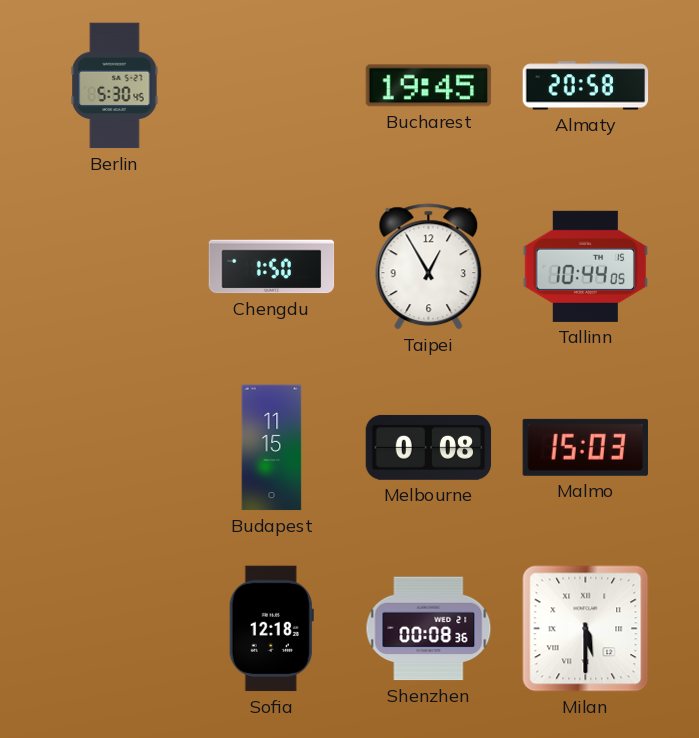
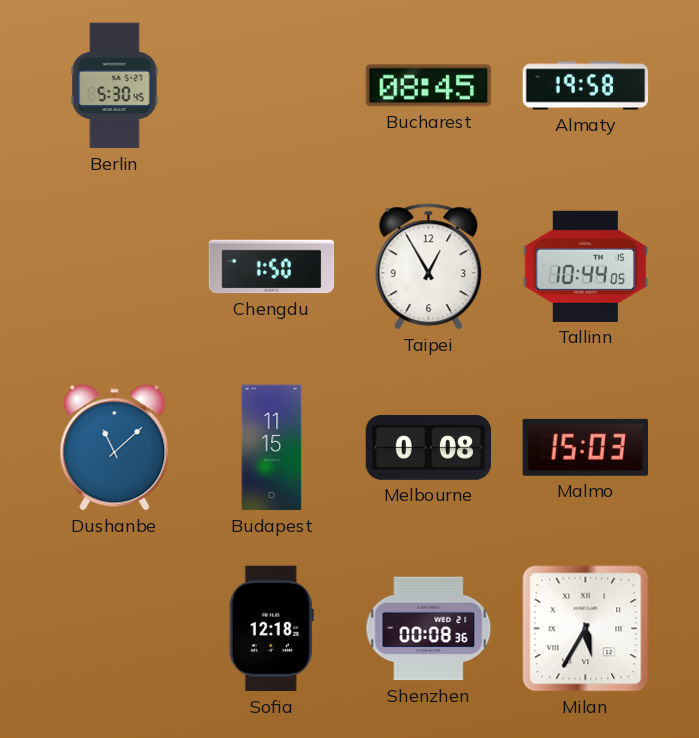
Bucharest: 19:45 -> 08:45
Almaty: 20:58 -> 19:58
Dushanbe: none -> 11:08
Milan: 5:30 -> 5:35
